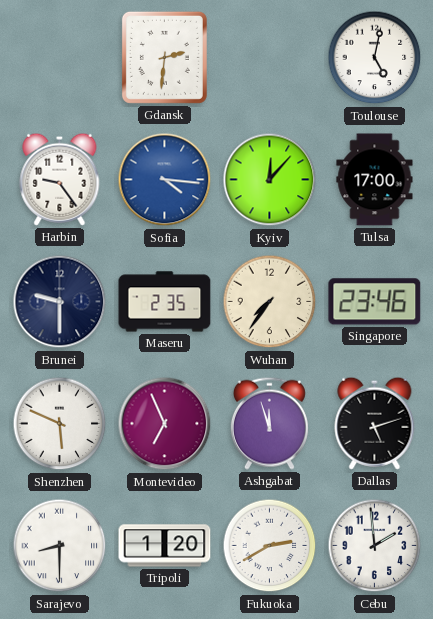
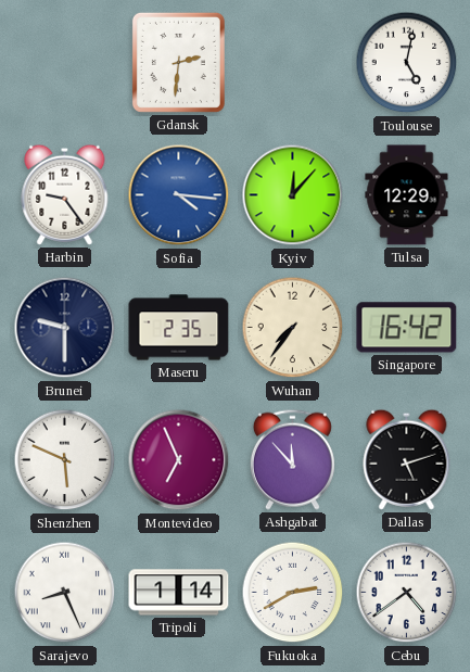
Tulsa: 17:00 -> 12:29
Singapore: 23:46 -> 16:42
Ashgabat: 11:57 -> 11:53
Sarajevo: 8:30 -> 8:26
Tripoli: 1:20 -> 1:14
Cebu: 1:59 -> 4:39
